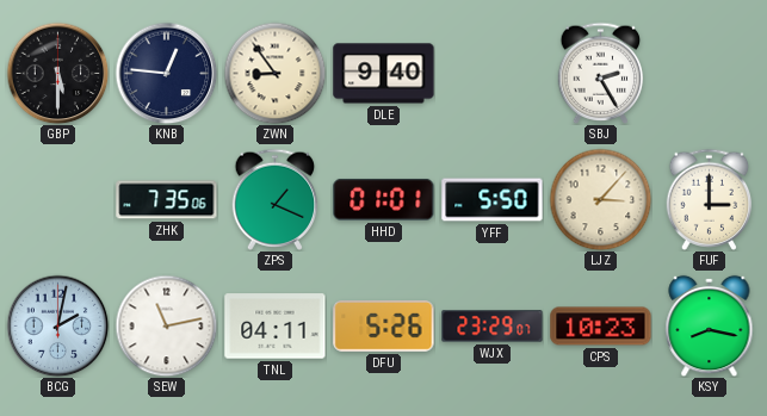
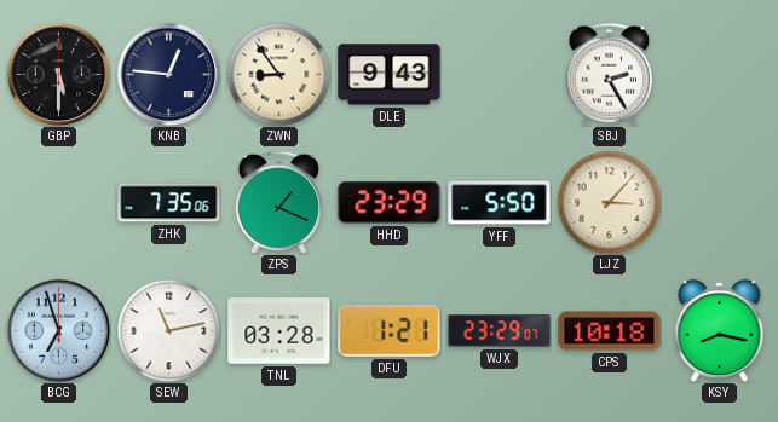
DLE: 9:40 -> 9:43
HHD: 01:01 -> 23:29
FUF: 3:00 -> none
BCG: 2:02 -> 6:57
TNL: 04:11 -> 03:28
DFU: 5:26 -> 1:21
CPS: 10:23 -> 10:18
